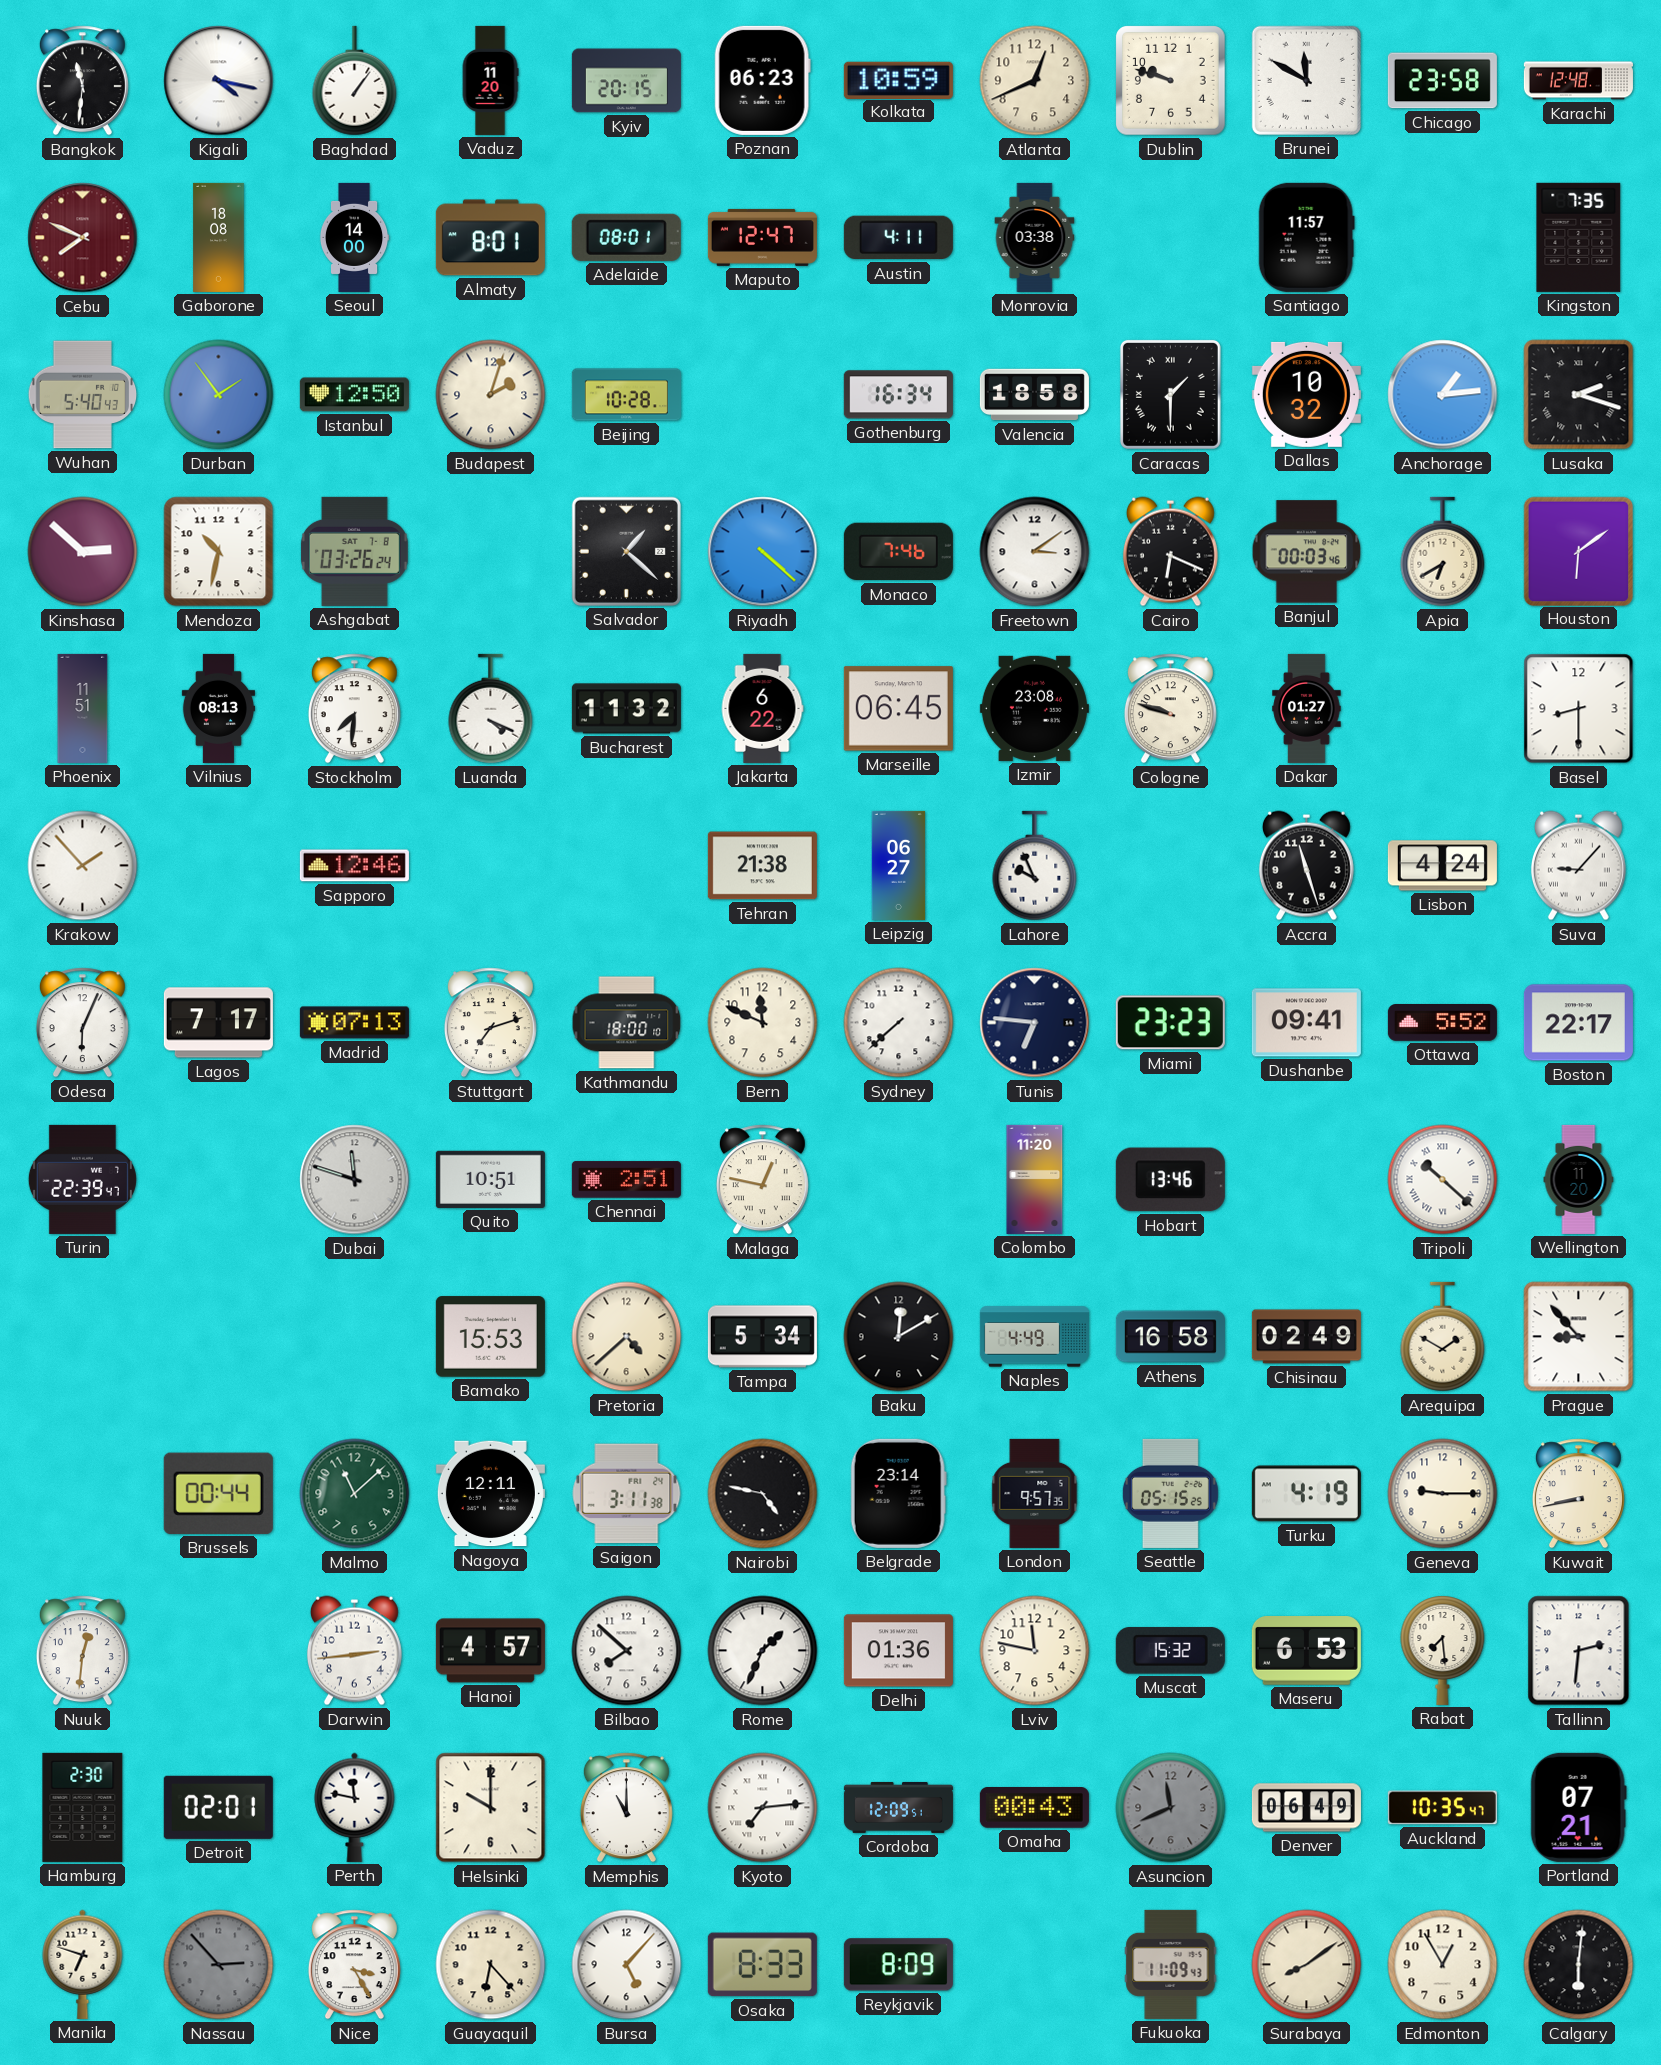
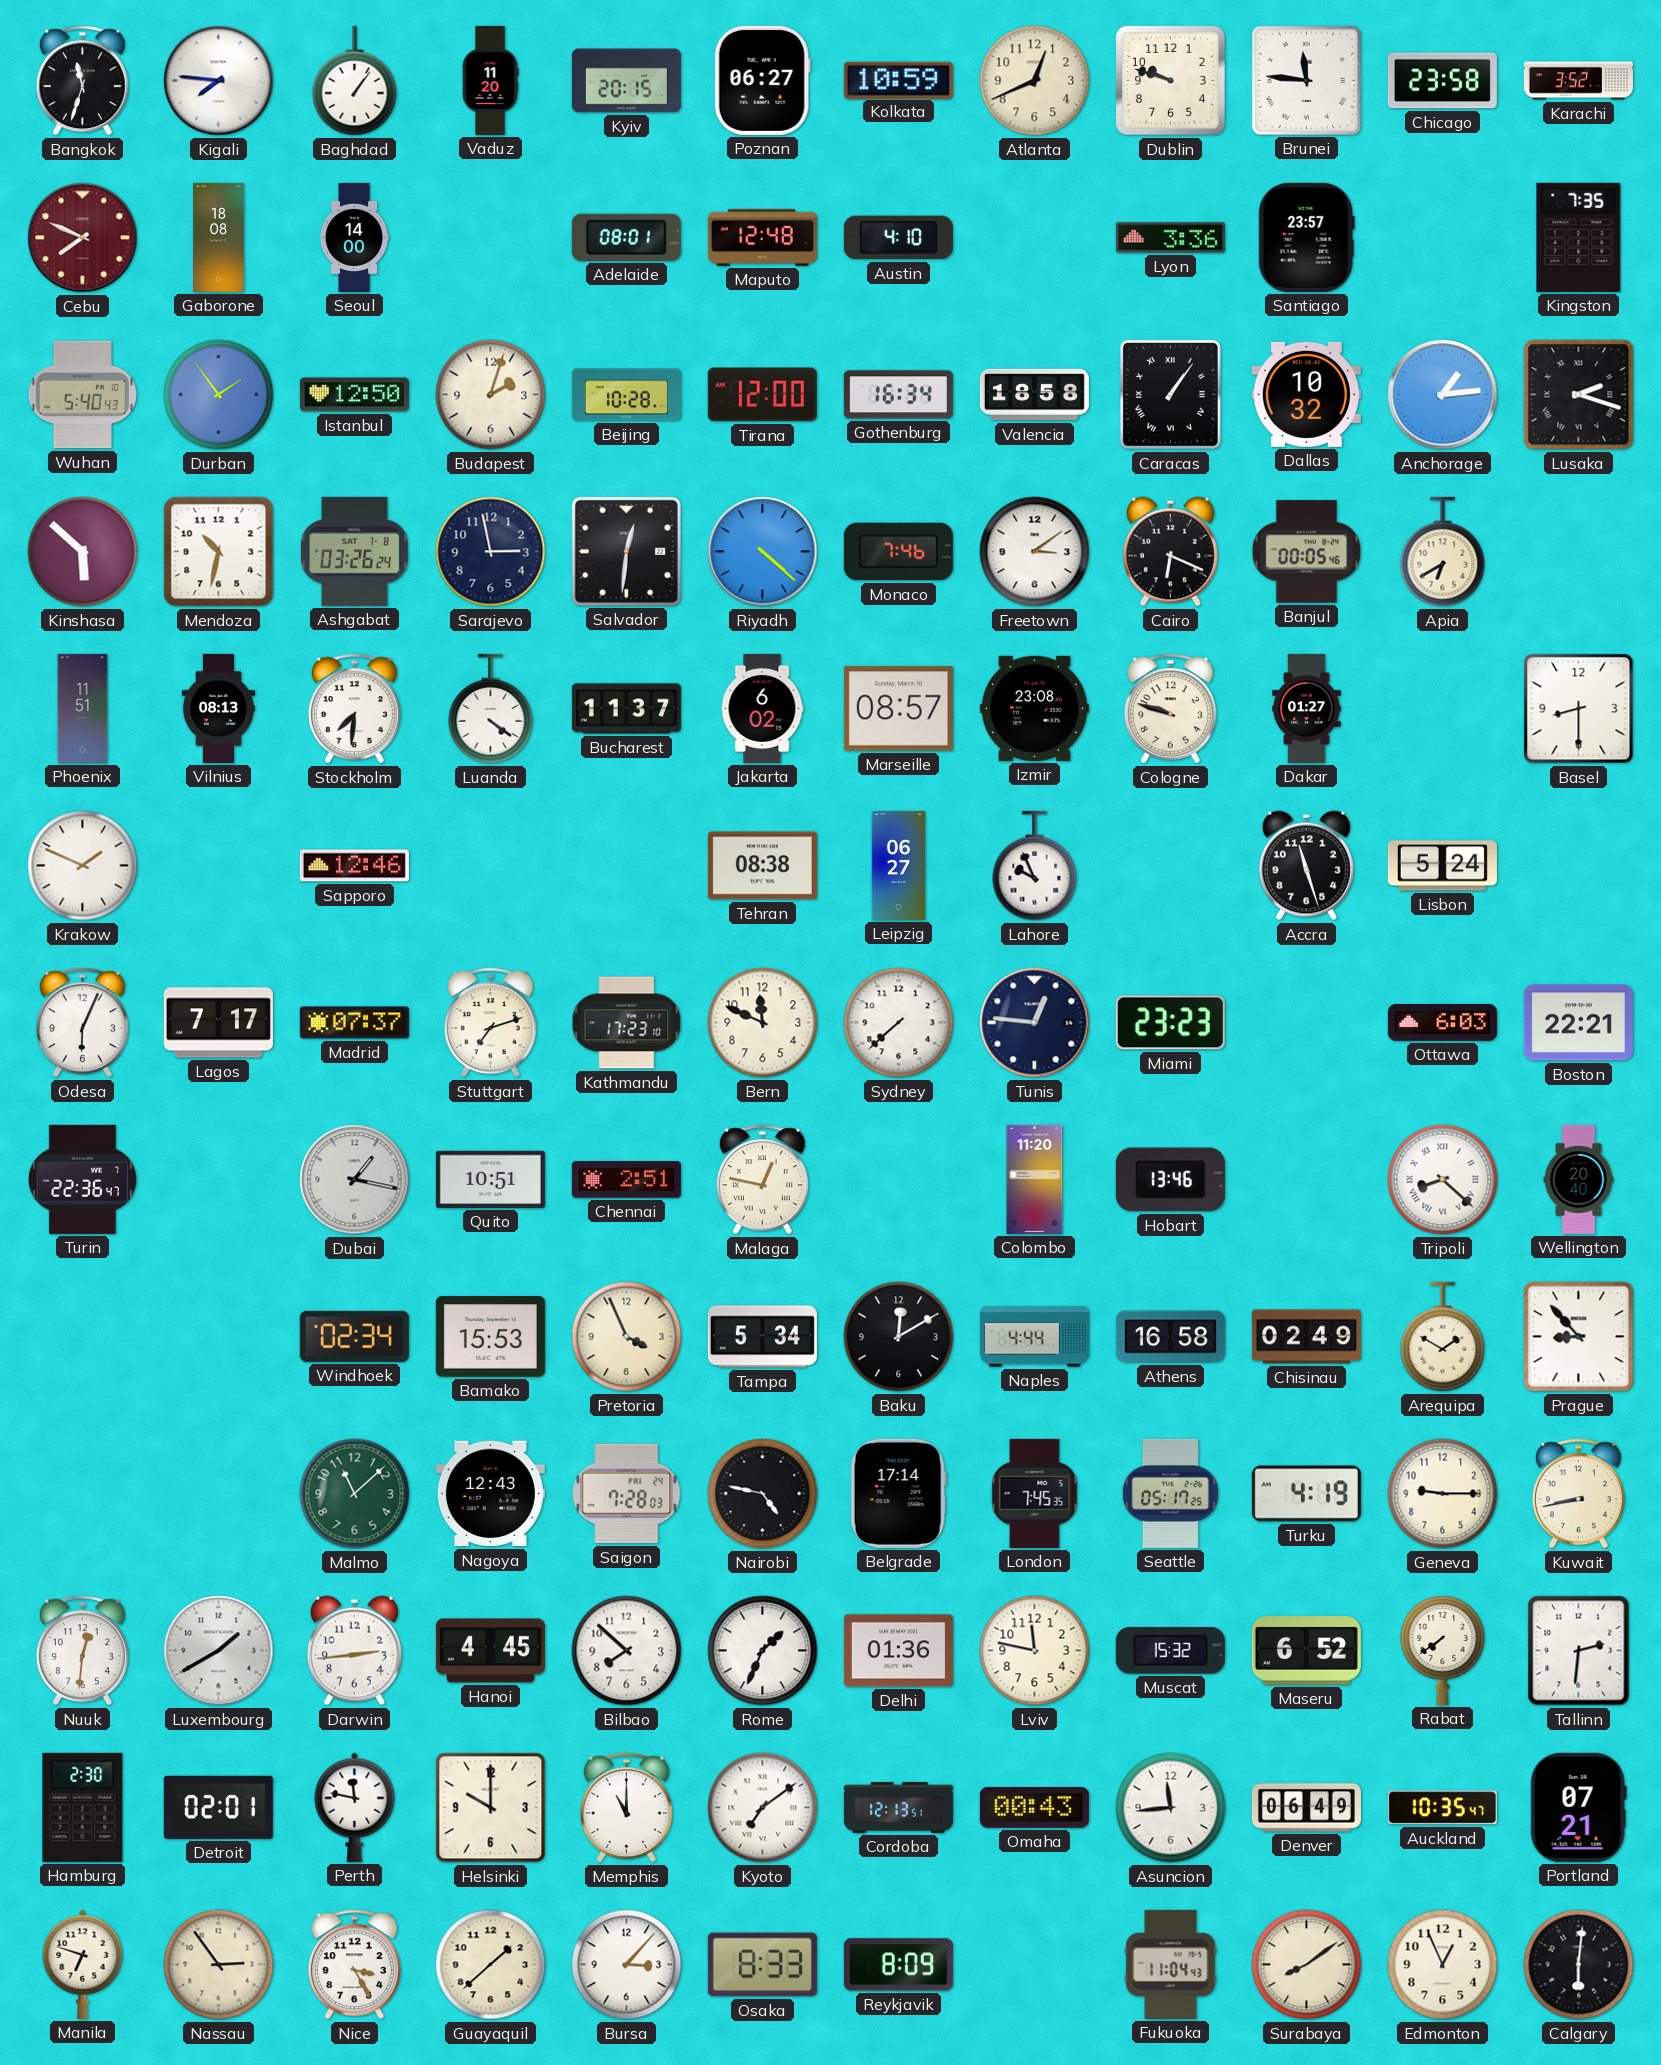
Bangkok: 11:31 -> 11:33
Kigali: 4:17 -> 7:46
Poznan: 06:23 -> 06:27
Brunei: 11:50 -> 11:46
Karachi: 12:48 -> 3:52
Almaty: 8:01 -> none
Maputo: 12:47 -> 12:48
Austin: 4:11 -> 4:10
Monrovia: 03:38 -> none
Lyon: none -> 3:36
Santiago: 11:57 -> 23:57
Tirana: none -> 12:00
Caracas: 1:30 -> 1:06
Kinshasa: 2:52 -> 5:52
Sarajevo: none -> 2:58
Salvador: 1:22 -> 12:31
Banjul: 00:03 -> 00:05
Houston: 6:09 -> none
Luanda: 4:19 -> 4:21
Bucharest: 11:32 -> 11:37
Jakarta: 6:22 -> 6:02
Marseille: 06:45 -> 08:57
Krakow: 1:53 -> 1:49
Tehran: 21:38 -> 08:38
Lisbon: 4:24 -> 5:24
Suva: 9:07 -> none
Madrid: 07:13 -> 07:37
Kathmandu: 18:00 -> 17:23
Tunis: 6:46 -> 12:46
Dushanbe: 09:41 -> none
Ottawa: 5:52 -> 6:03
Boston: 22:17 -> 22:21
Turin: 22:39 -> 22:36
Dubai: 11:48 -> 1:17
Tripoli: 10:22 -> 8:22
Wellington: 11:20 -> 20:40
Windhoek: none -> 02:34
Pretoria: 4:38 -> 3:56
Naples: 4:49 -> 4:44
Brussels: 00:44 -> none
Nagoya: 12:11 -> 12:43
Saigon: 3:11 -> 7:28
Belgrade: 23:14 -> 17:14
London: 9:57 -> 7:45
Seattle: 05:15 -> 05:17
Luxembourg: none -> 1:40
Hanoi: 4:57 -> 4:45
Maseru: 6:53 -> 6:52
Rabat: 7:29 -> 7:39
Kyoto: 7:14 -> 7:09
Cordoba: 12:09 -> 12:13
Asuncion: 11:41 -> 11:44
Asuncion dial: grey -> white
Nassau: 2:53 -> 2:54
Nassau dial: grey -> cream
Guayaquil: 6:23 -> 1:38
Bursa: 5:07 -> 3:07
Fukuoka: 11:09 -> 11:04
Edmonton: 12:55 -> 12:56
